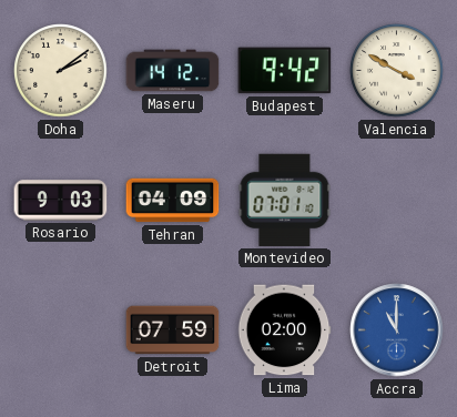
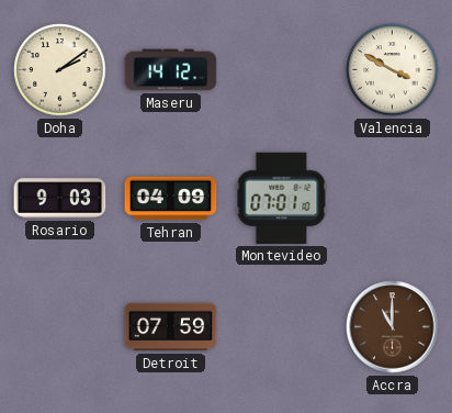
Budapest: 9:42 -> none
Lima: 02:00 -> none
Accra dial: blue -> brown
